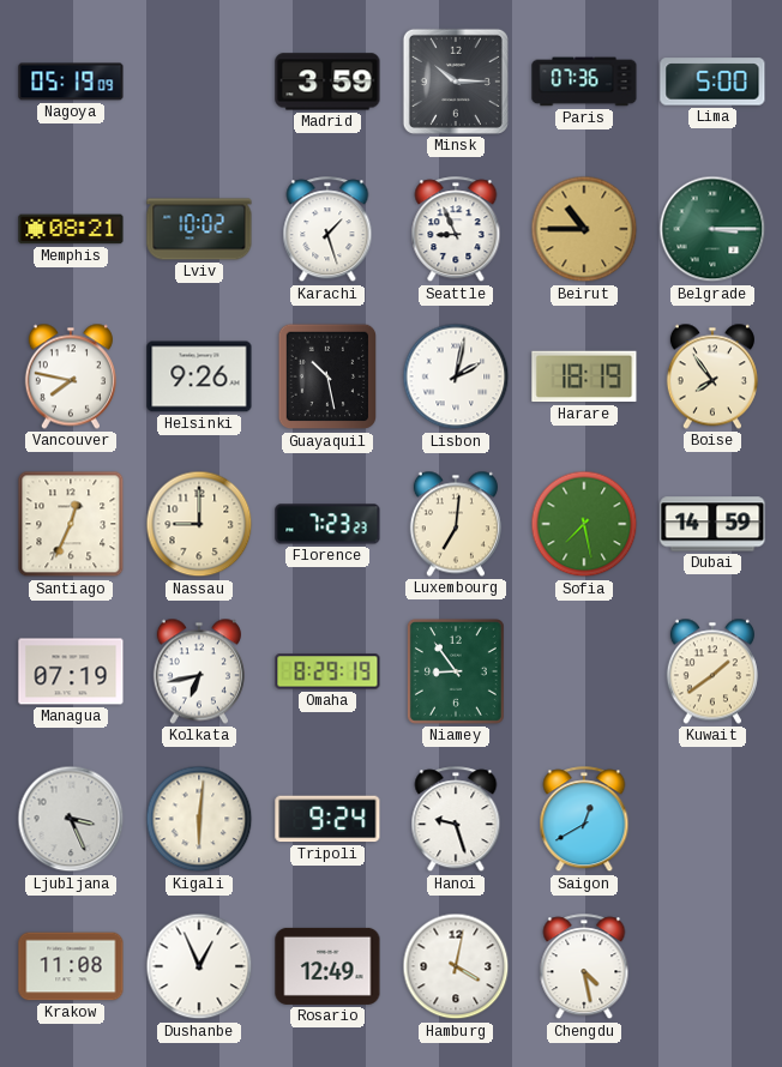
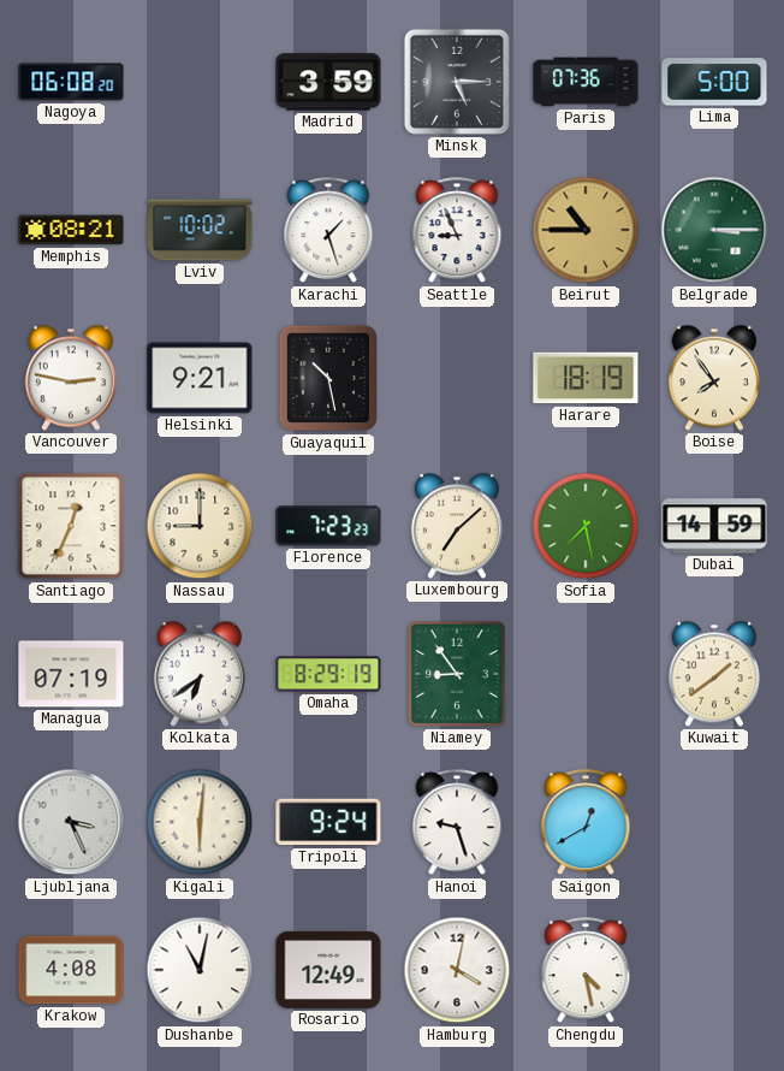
Nagoya: 05:19 -> 06:08
Minsk: 10:15 -> 5:15
Vancouver: 7:47 -> 2:47
Helsinki: 9:26 -> 9:21
Lisbon: 2:02 -> none
Luxembourg: 7:01 -> 7:08
Kolkata: 6:43 -> 6:39
Krakow: 11:08 -> 4:08
Dushanbe: 12:56 -> 11:02
